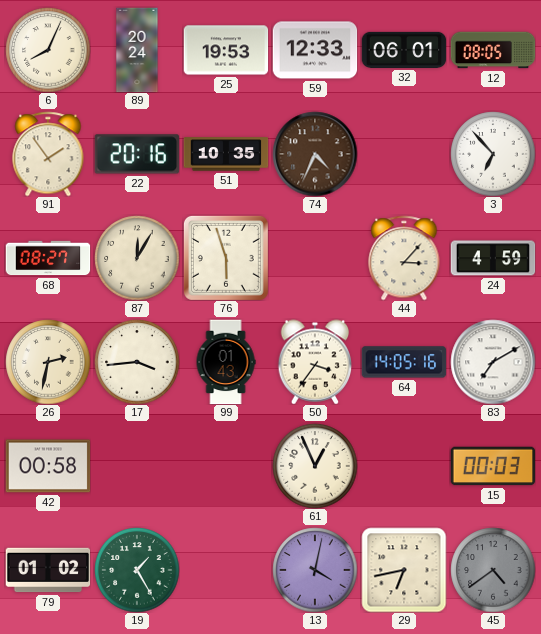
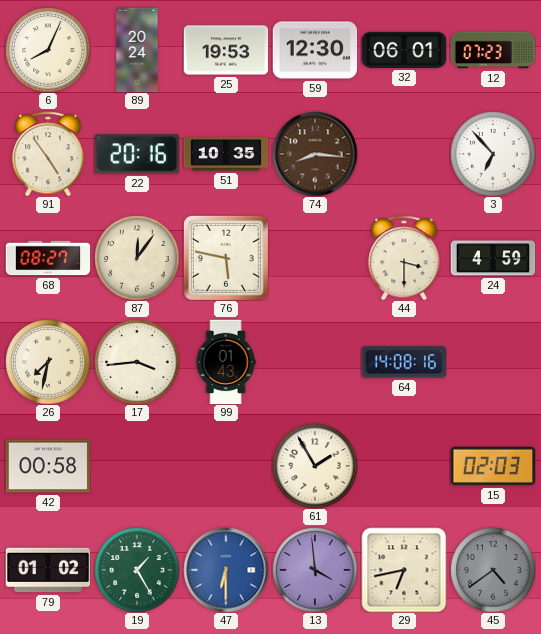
59: 12:33 -> 12:30
12: 08:05 -> 07:23
91: 1:54 -> 4:54
74: 4:34 -> 8:16
87: 12:05 -> 12:06
76: 5:57 -> 5:47
44: 3:07 -> 3:30
26: 2:32 -> 7:32
50: 3:36 -> none
64: 14:05 -> 14:08
83: 7:10 -> none
61: 12:56 -> 1:55
15: 00:03 -> 02:03
47: none -> 6:30
13: 4:02 -> 3:59
